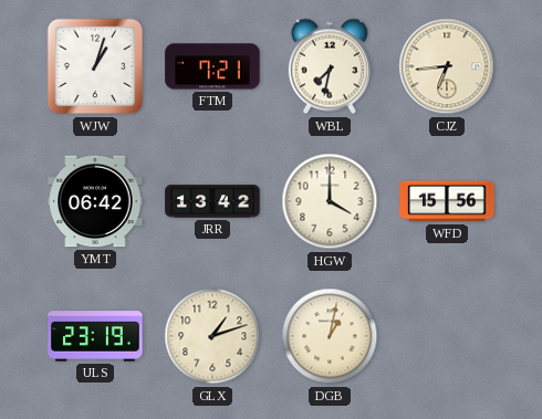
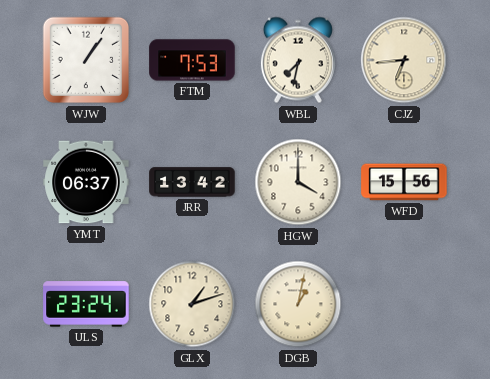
WJW: 1:03 -> 1:06
FTM: 7:21 -> 7:53
YMT: 06:42 -> 06:37
ULS: 23:19 -> 23:24
